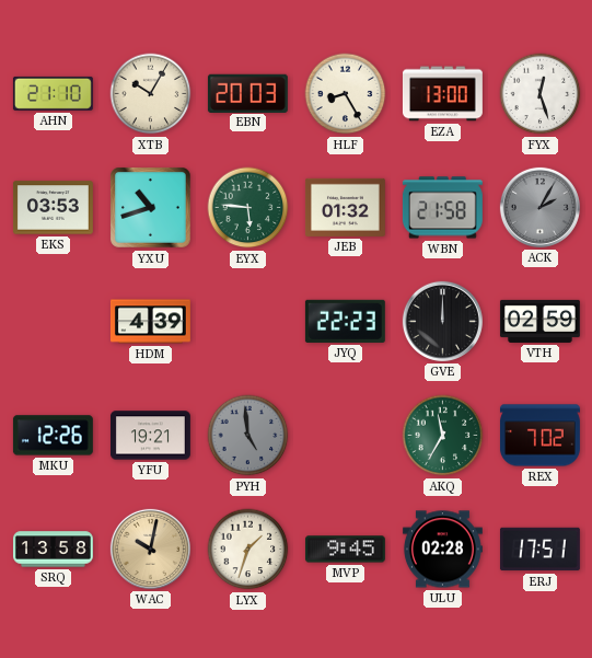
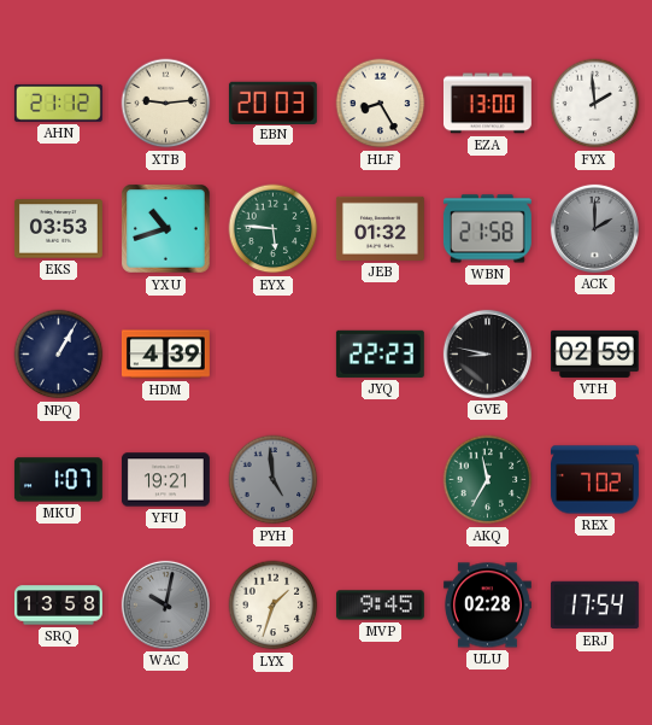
AHN: 21:10 -> 21:12
XTB: 10:05 -> 9:14
FYX: 12:27 -> 1:59
ACK: 2:05 -> 2:00
NPQ: none -> 1:05
GVE: 12:00 -> 8:47
MKU: 12:26 -> 1:07
WAC dial: champagne -> grey
ERJ: 17:51 -> 17:54
